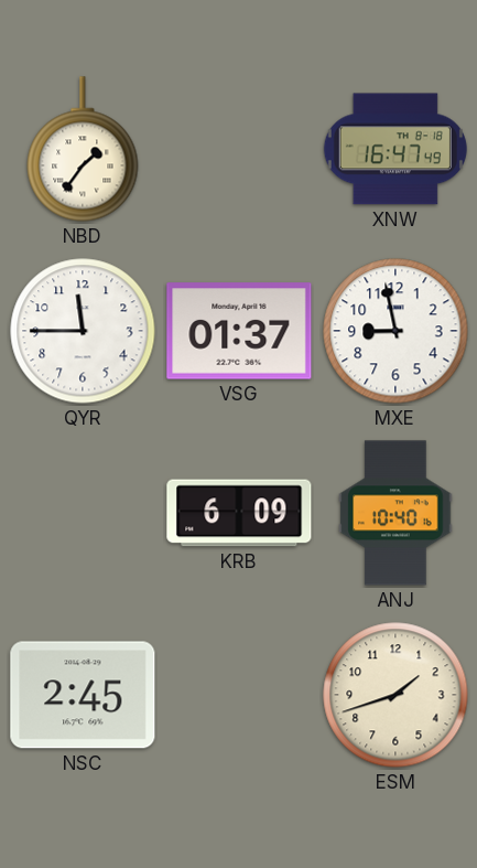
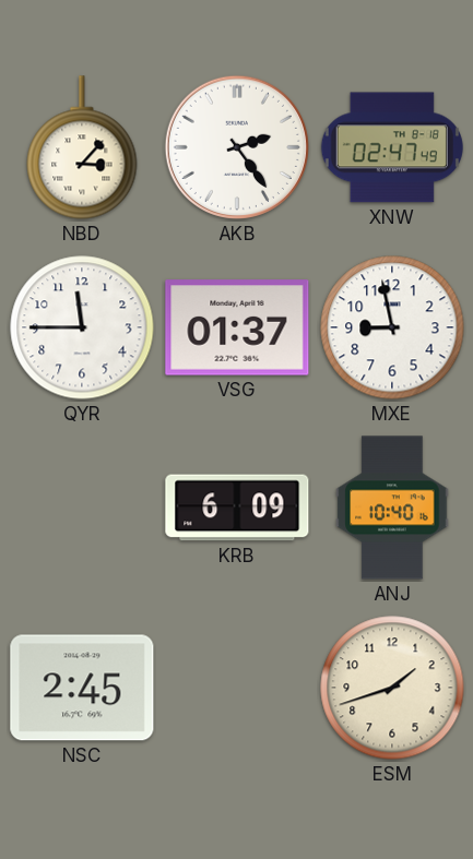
NBD: 1:36 -> 3:07
AKB: none -> 2:24
XNW: 16:47 -> 02:47
